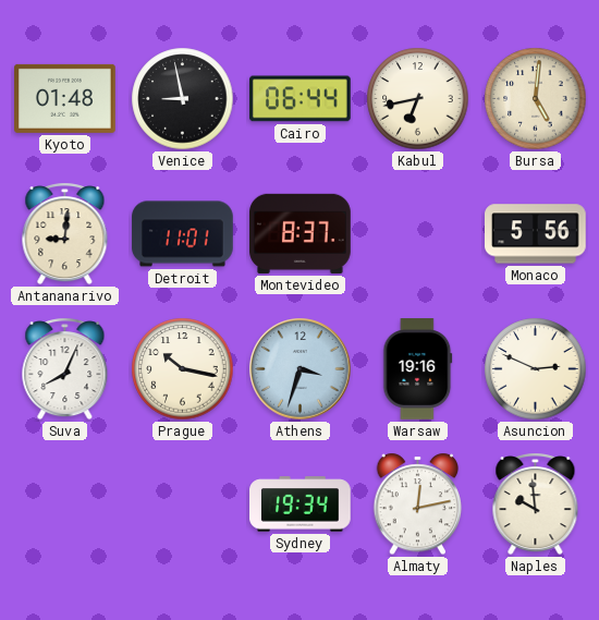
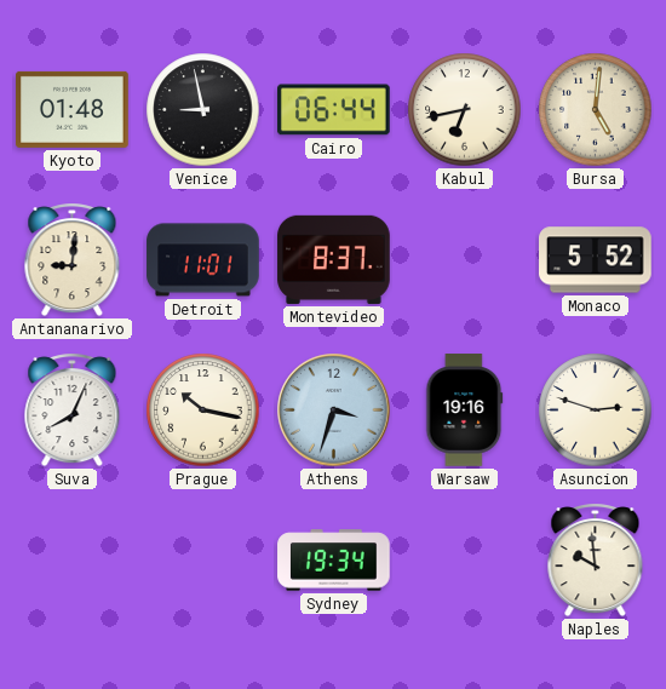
Monaco: 5:56 -> 5:52
Asuncion: 2:49 -> 2:48
Almaty: 12:13 -> none
